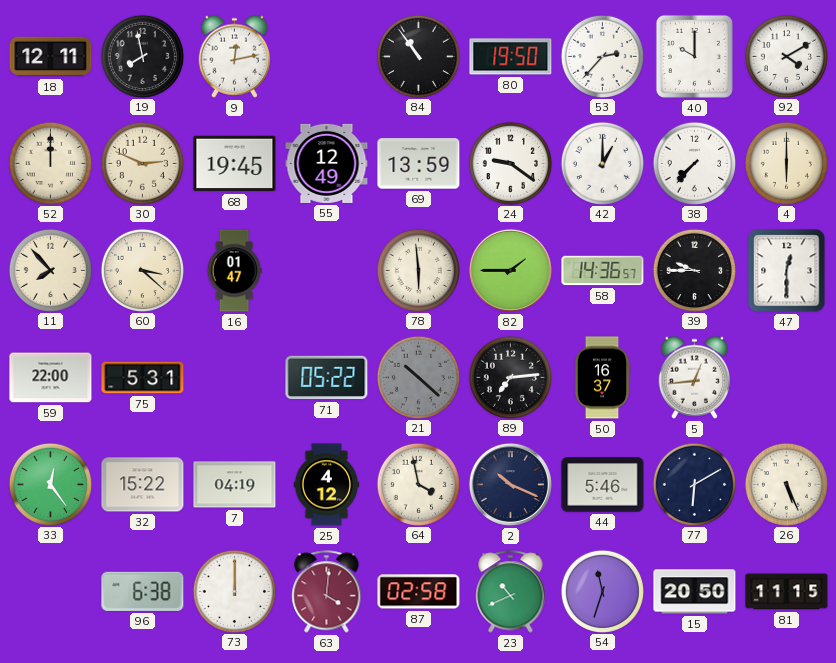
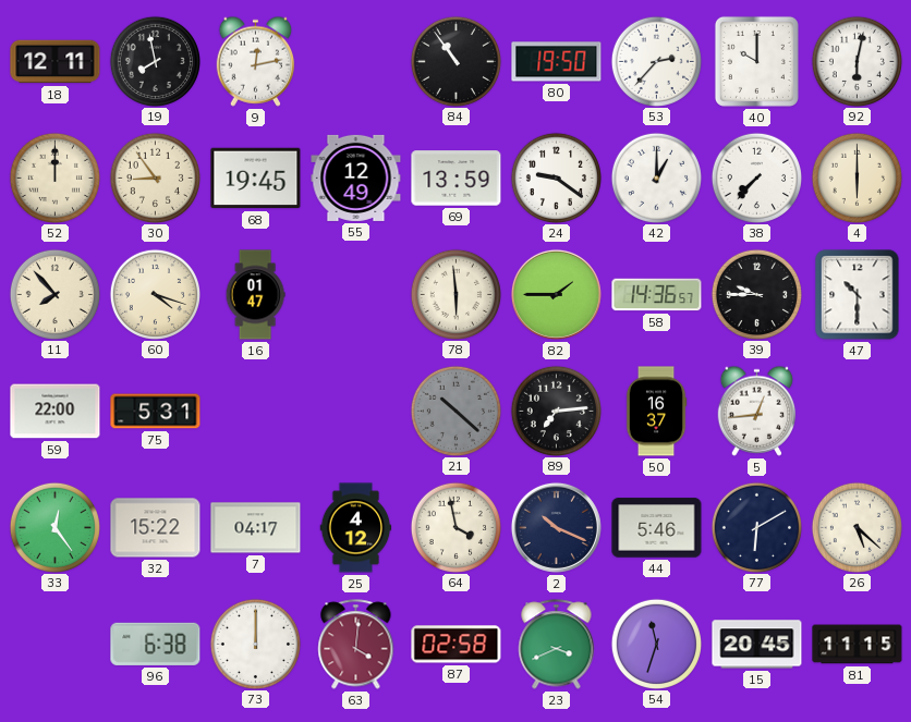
92: 4:10 -> 6:02
30: 2:49 -> 8:54
60: 3:22 -> 4:18
47: 12:30 -> 10:30
71: 05:22 -> none
7: 04:19 -> 04:17
26: 5:26 -> 5:22
23: 10:41 -> 3:41
15: 20:50 -> 20:45
